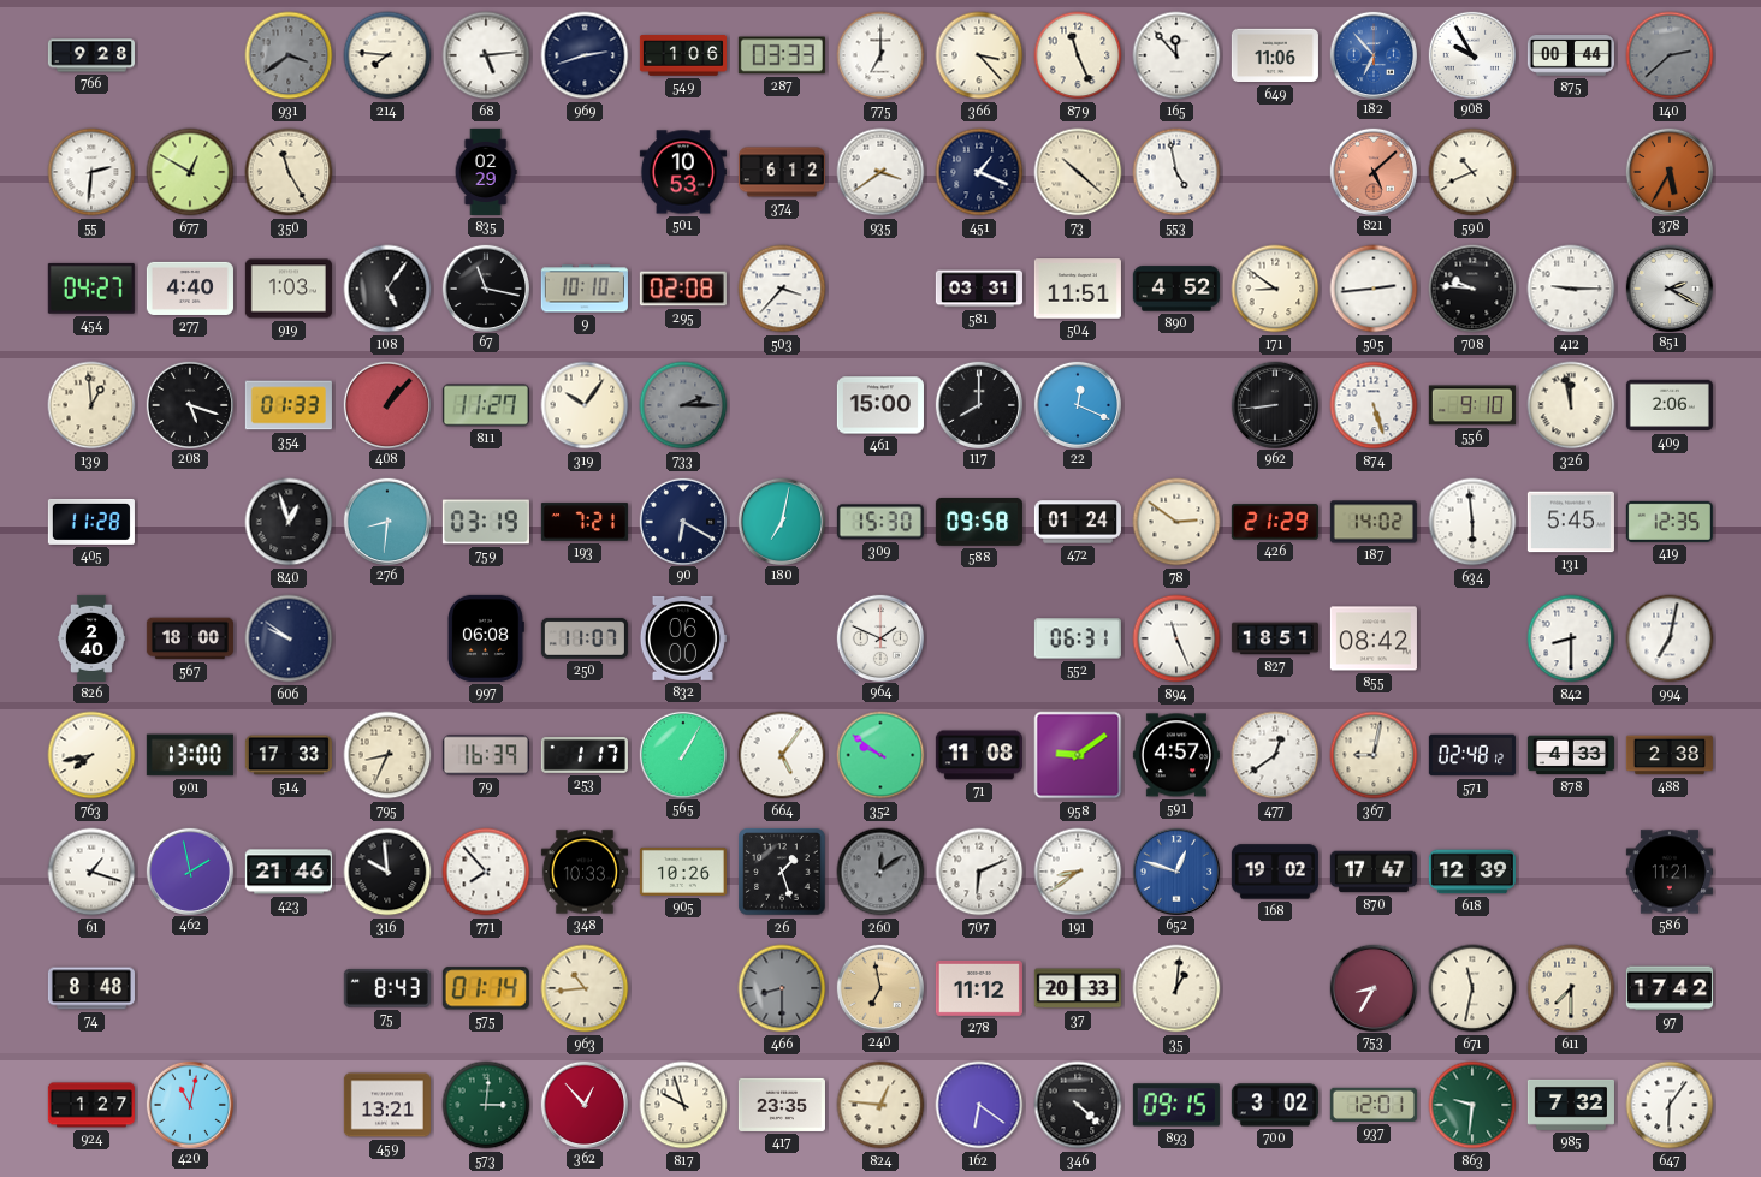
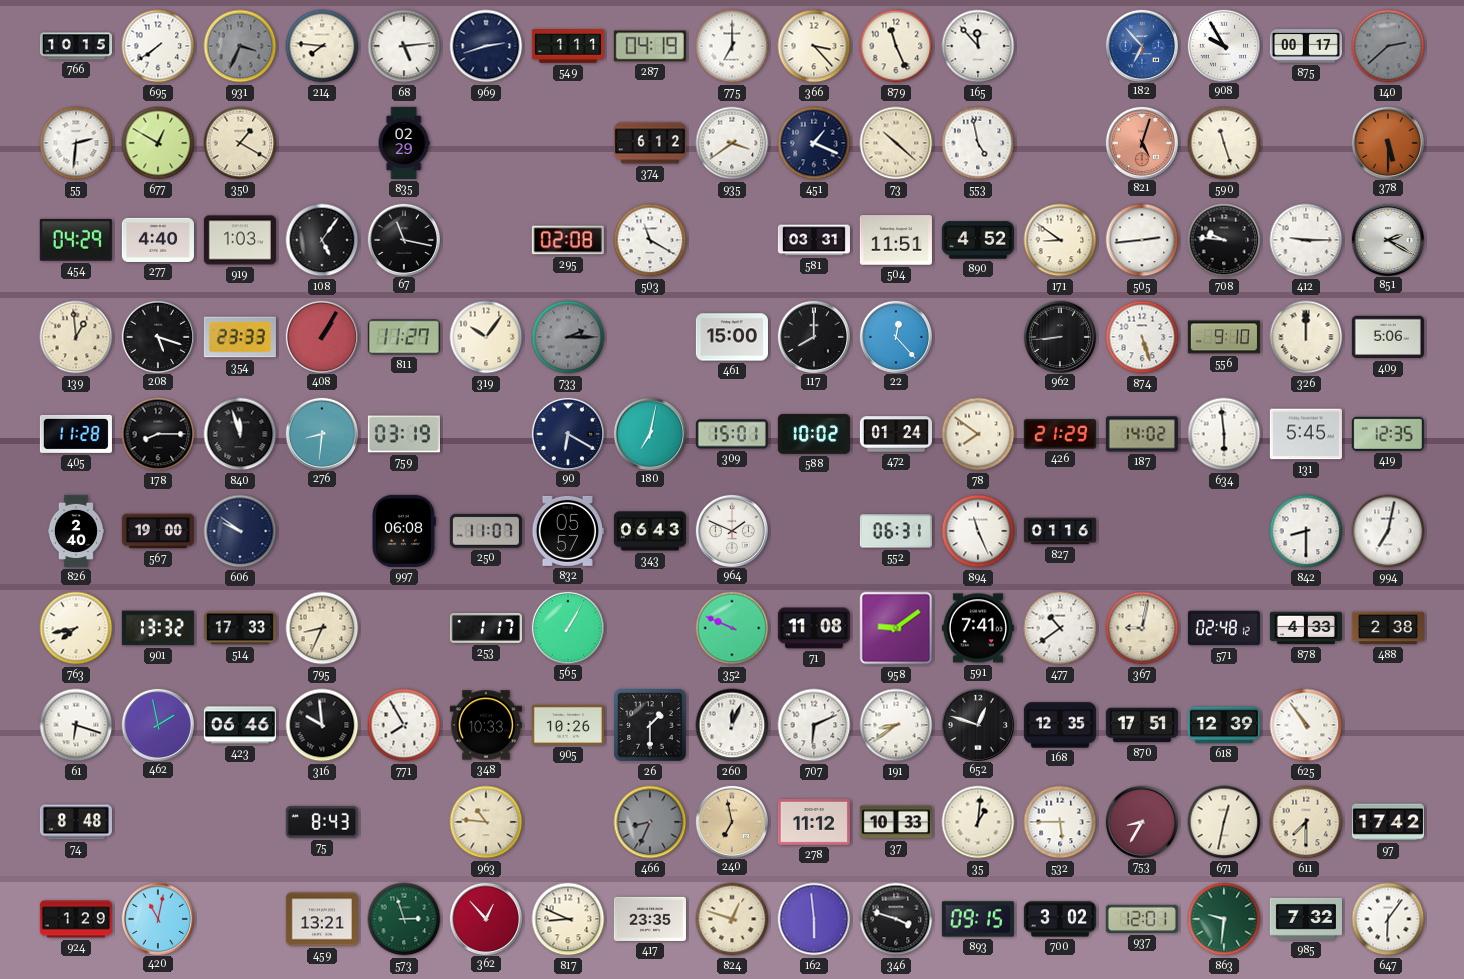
766: 9:28 -> 10:15
695: none -> 7:39
931: 3:39 -> 3:34
549: 1:06 -> 1:11
287: 03:33 -> 04:19
649: 11:06 -> none
875: 00:44 -> 00:17
350: 11:25 -> 1:20
501: 10:53 -> none
821: 5:08 -> 5:03
590: 10:41 -> 11:27
378: 5:35 -> 5:30
454: 04:27 -> 04:29
9: 10:10 -> none
503: 3:37 -> 11:20
354: 01:33 -> 23:33
408: 1:07 -> 1:05
22: 12:19 -> 12:23
326: 11:58 -> 12:00
409: 2:06 -> 5:06
178: none -> 8:15
840: 12:57 -> 11:57
193: 7:21 -> none
309: 15:30 -> 15:01
588: 09:58 -> 10:02
78: 2:51 -> 7:51
567: 18:00 -> 19:00
832: 06:00 -> 05:57
343: none -> 06:43
827: 18:51 -> 01:16
855: 08:42 -> none
901: 13:00 -> 13:32
79: 16:39 -> none
664: 5:06 -> none
352: 9:51 -> 9:49
591: 4:57 -> 7:41
477: 12:39 -> 10:39
61: 1:18 -> 6:18
423: 21:46 -> 06:46
771: 7:53 -> 7:55
26: 1:27 -> 1:30
260: 12:09 -> 12:04
260 dial: grey -> white
652 dial: blue -> black
168: 19:02 -> 12:35
870: 17:47 -> 17:51
625: none -> 10:54
586: 11:21 -> none
575: 01:14 -> none
963: 10:44 -> 10:46
466: 8:30 -> 8:34
37: 20:33 -> 10:33
532: none -> 5:45
671: 11:32 -> 12:32
924: 1:27 -> 1:29
573: 3:01 -> 2:57
817: 9:57 -> 8:49
824: 12:46 -> 12:48
162: 6:21 -> 5:59
346: 4:22 -> 3:48
